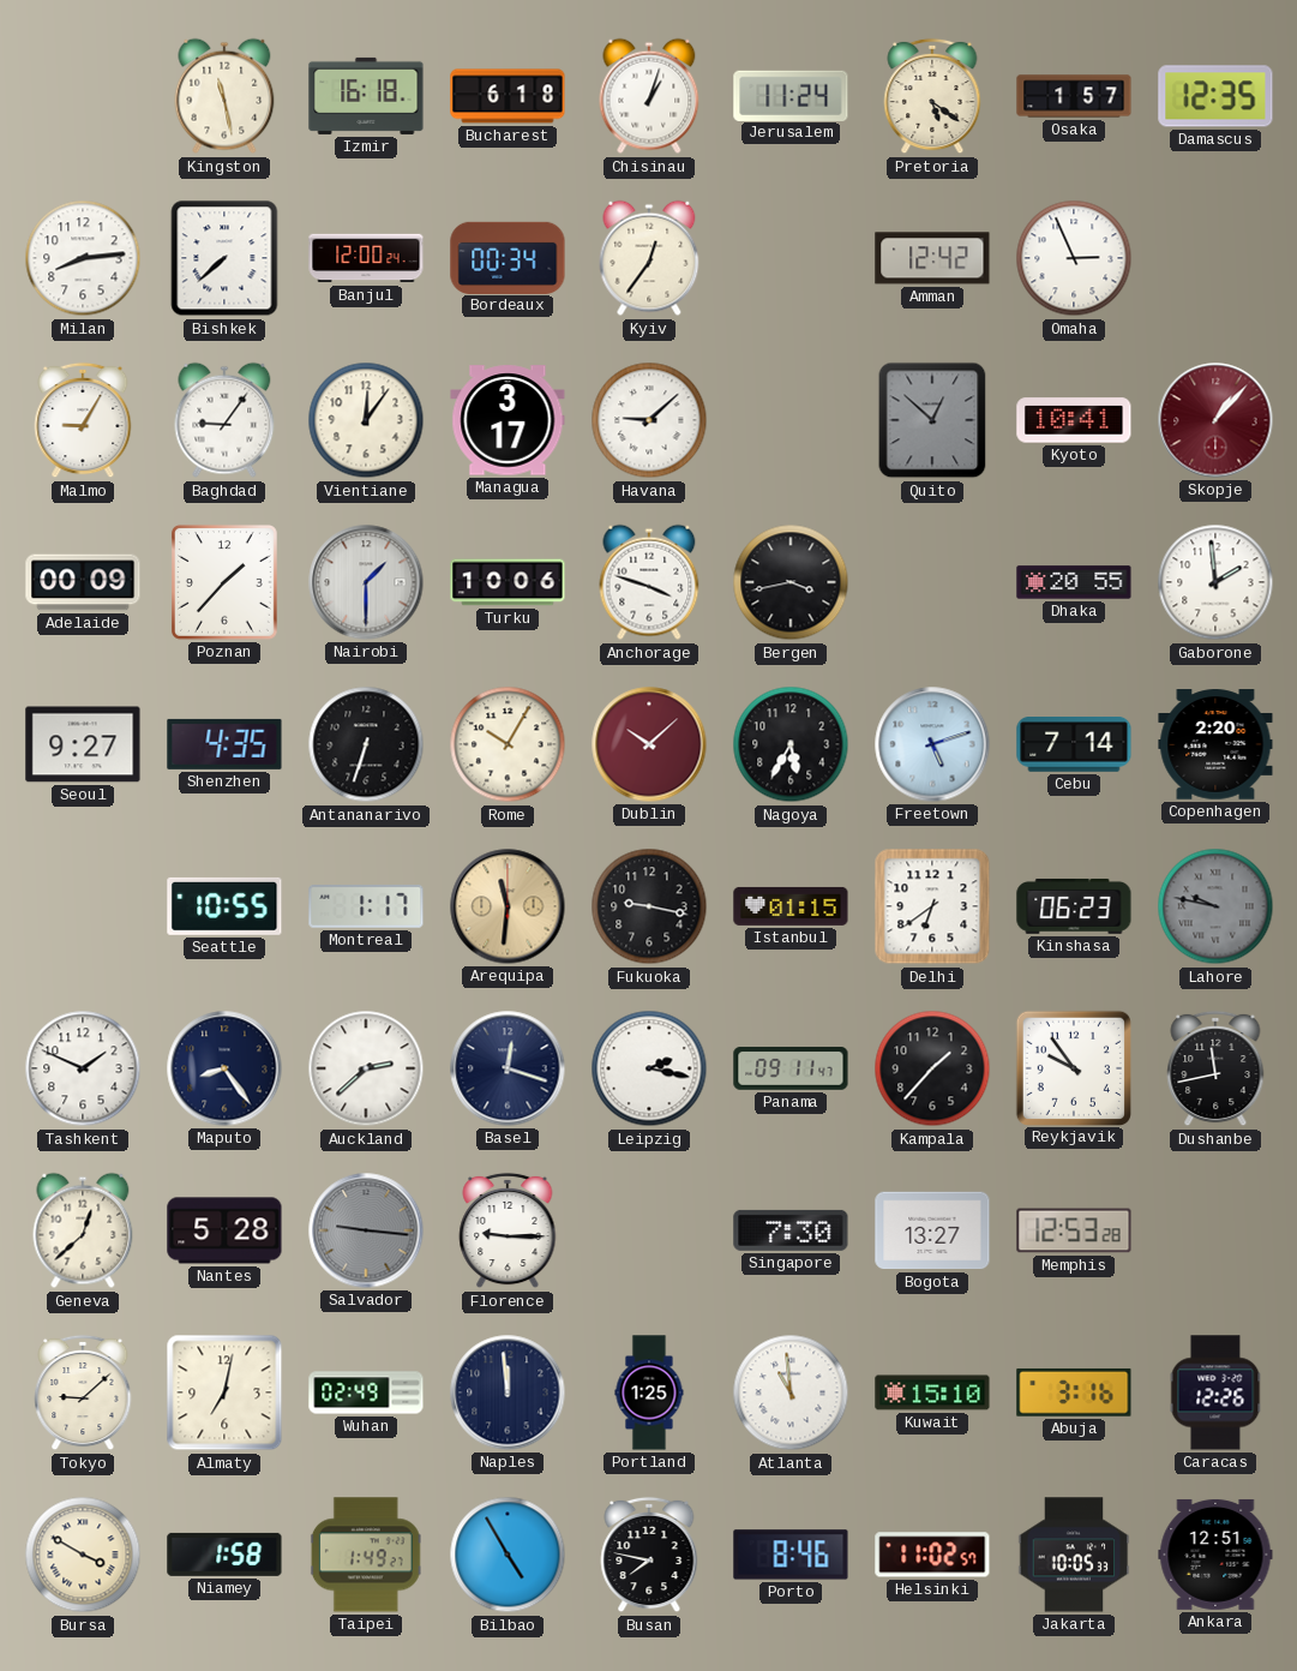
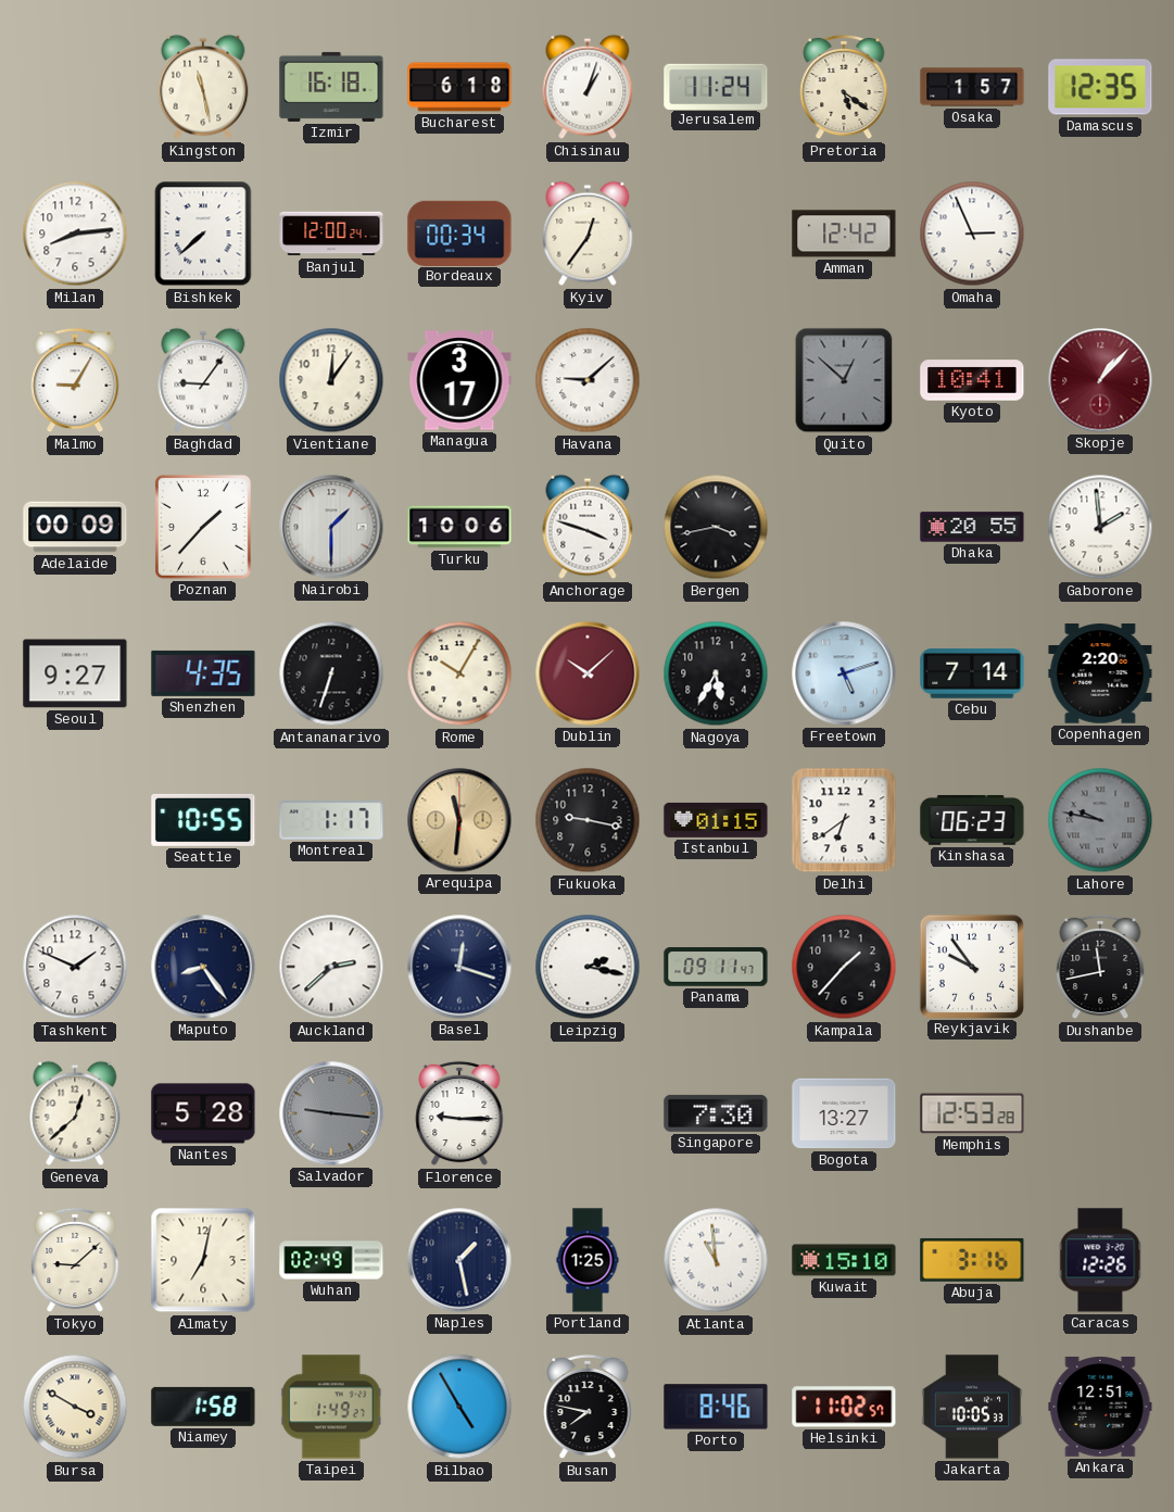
Naples: 11:59 -> 1:28
